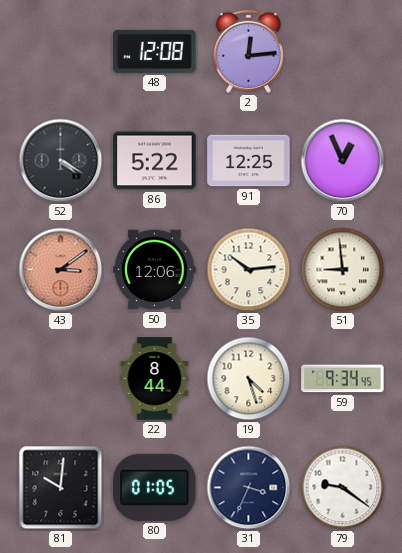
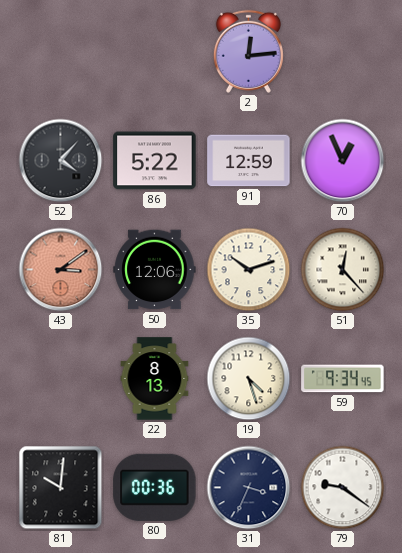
48: 12:08 -> none
52: 4:20 -> 4:07
91: 12:25 -> 12:59
35: 10:14 -> 10:12
51: 8:59 -> 12:23
22: 8:44 -> 8:13
80: 01:05 -> 00:36
